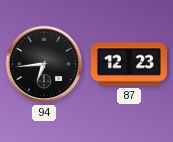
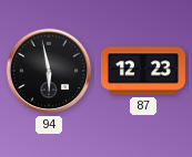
94: 6:44 -> 5:58
